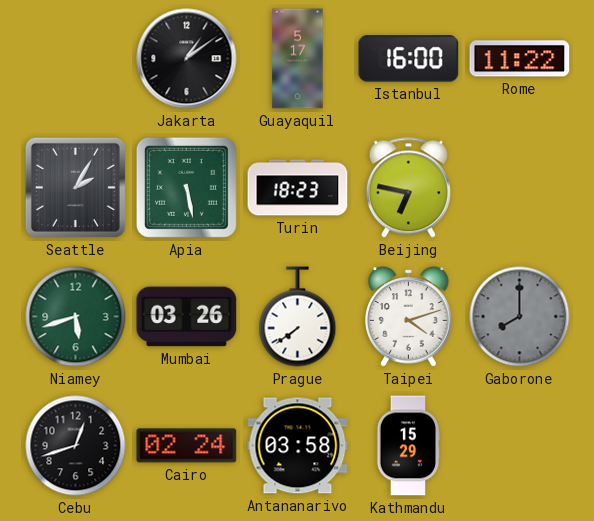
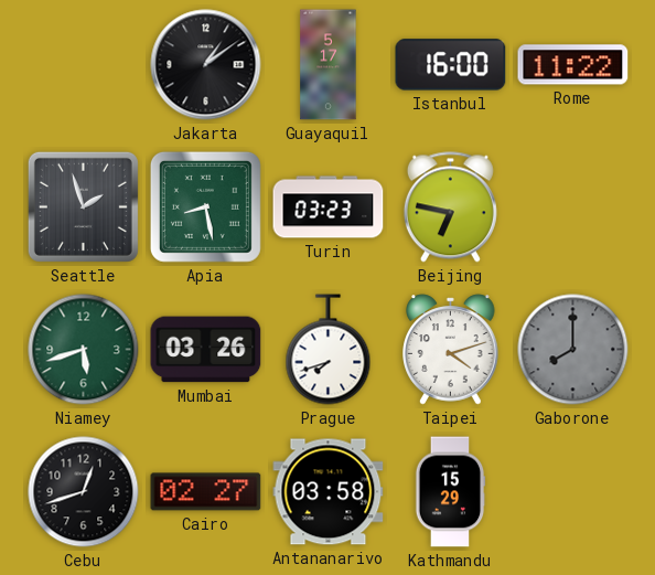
Seattle: 2:05 -> 1:57
Apia: 5:28 -> 8:28
Turin: 18:23 -> 03:23
Prague: 7:39 -> 7:42
Cairo: 02:24 -> 02:27
